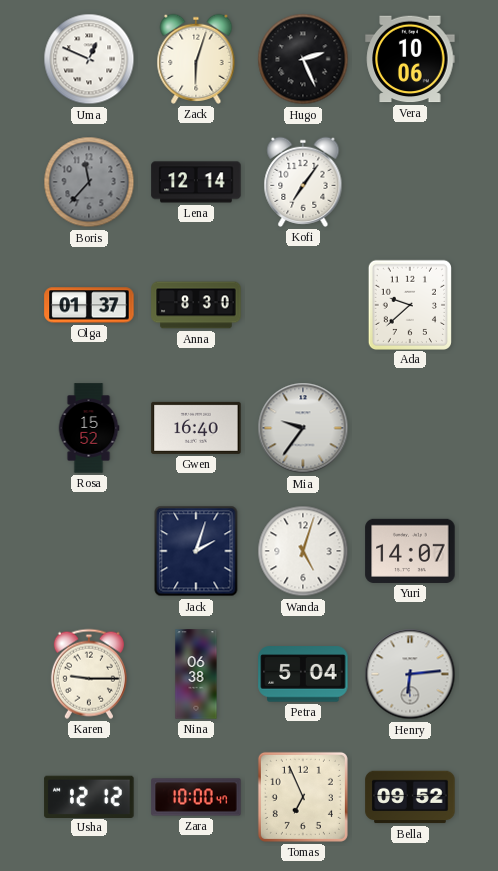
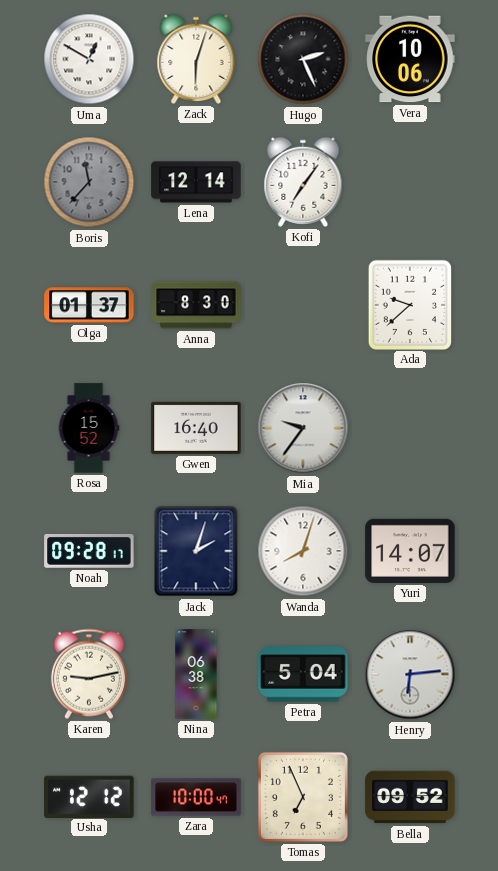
Uma: 12:49 -> 12:50
Noah: none -> 09:28
Wanda: 5:03 -> 8:03
Karen: 9:15 -> 9:13
